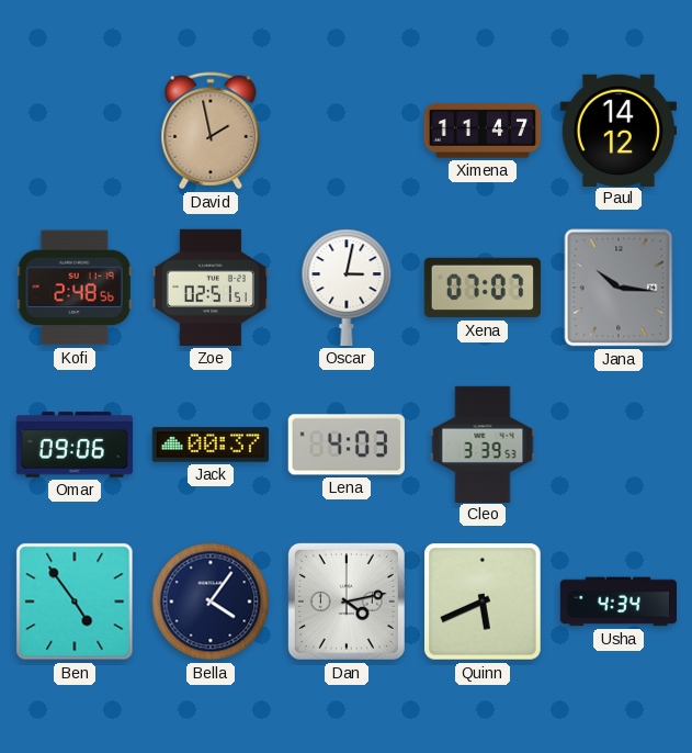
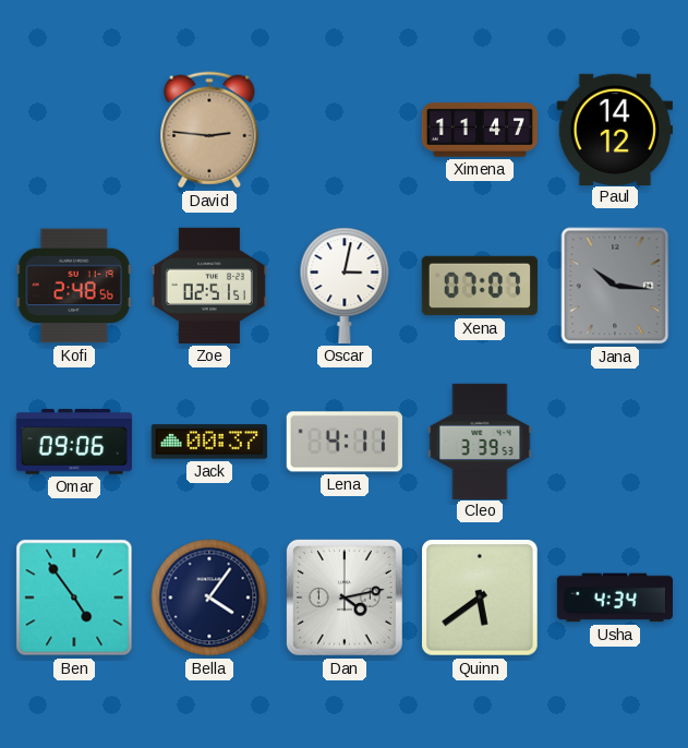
David: 1:58 -> 2:46
Lena: 4:03 -> 4:11
Quinn: 5:41 -> 5:39
